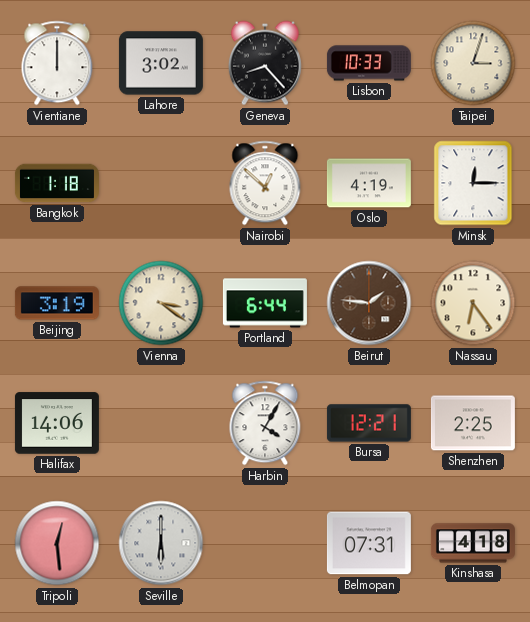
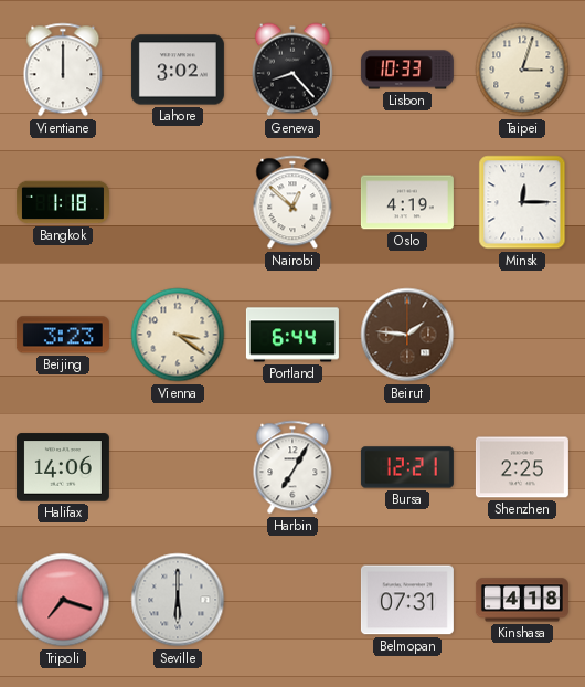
Beijing: 3:19 -> 3:23
Nassau: 6:24 -> none
Harbin: 4:05 -> 7:05
Tripoli: 12:29 -> 7:18
